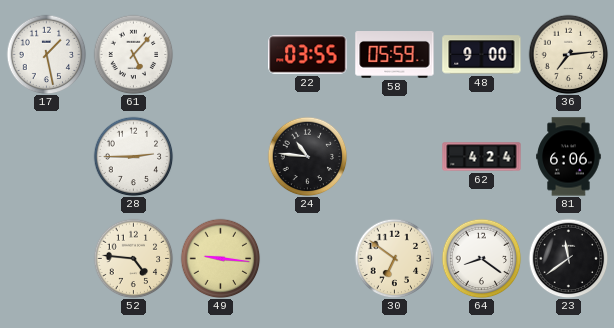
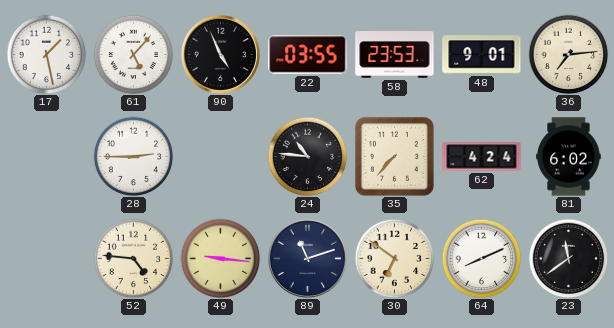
90: none -> 4:56
58: 05:59 -> 23:53
48: 9:00 -> 9:01
35: none -> 7:37
81: 6:06 -> 6:02
89: none -> 11:12
64: 8:21 -> 8:11
